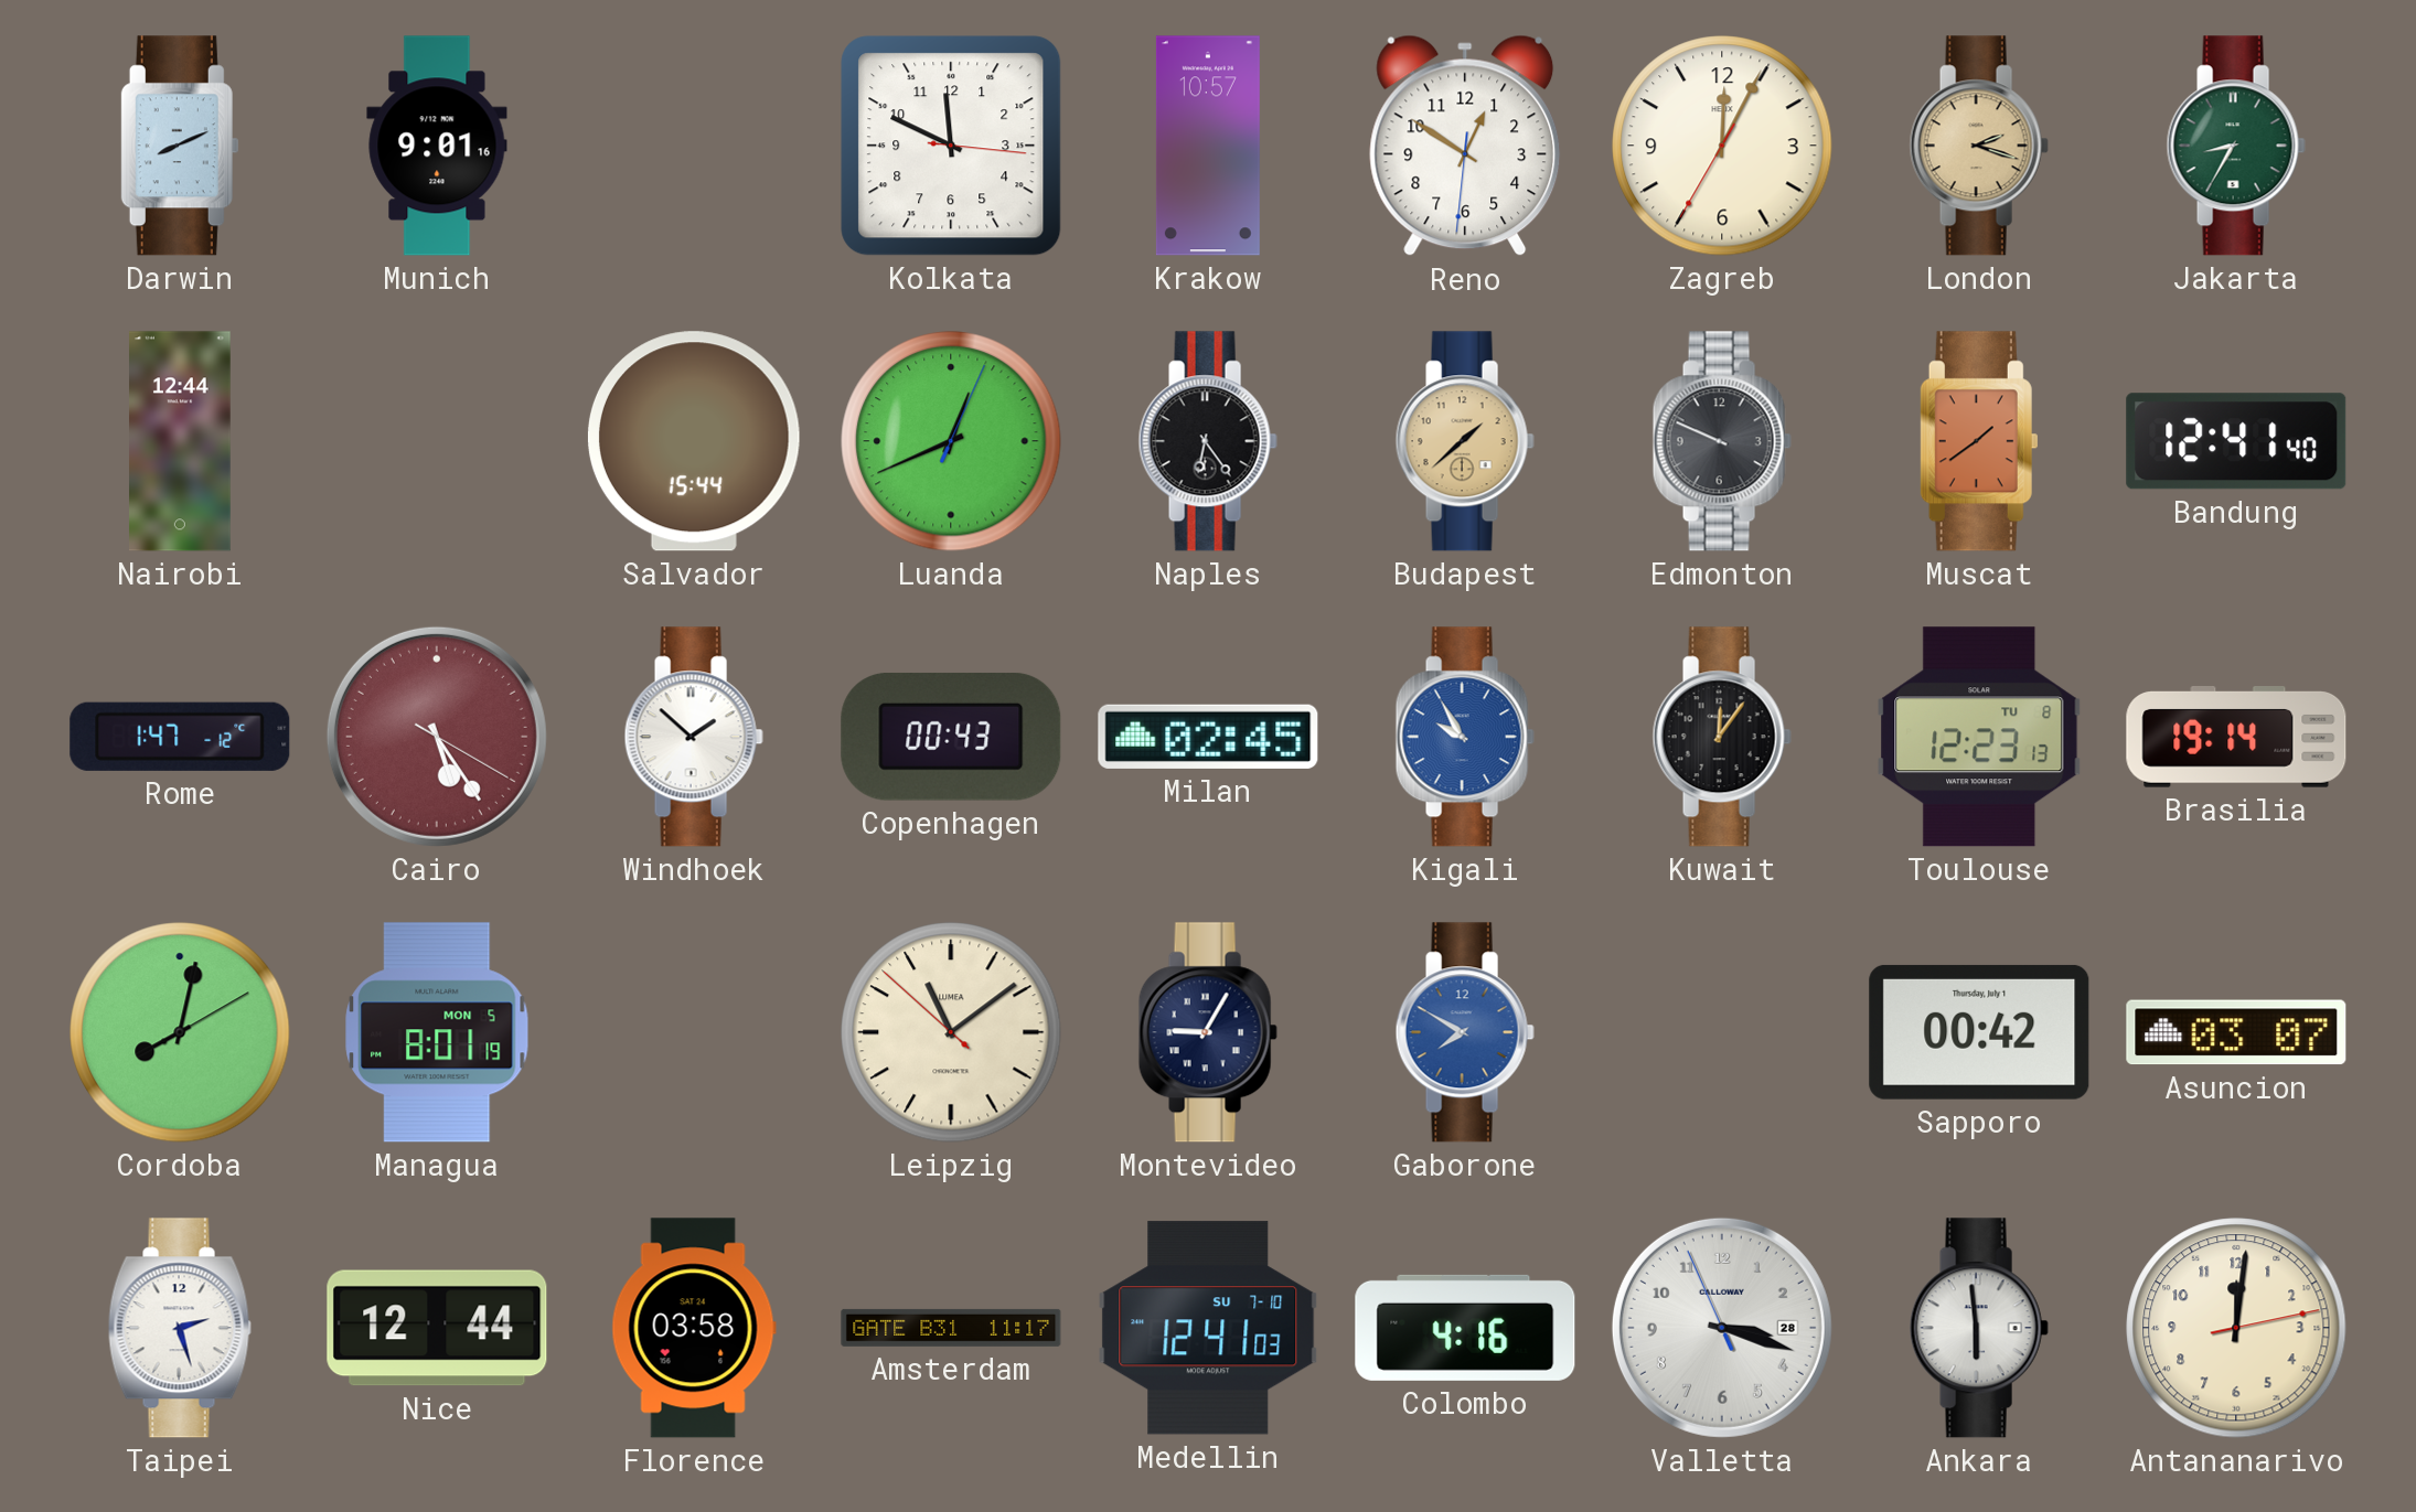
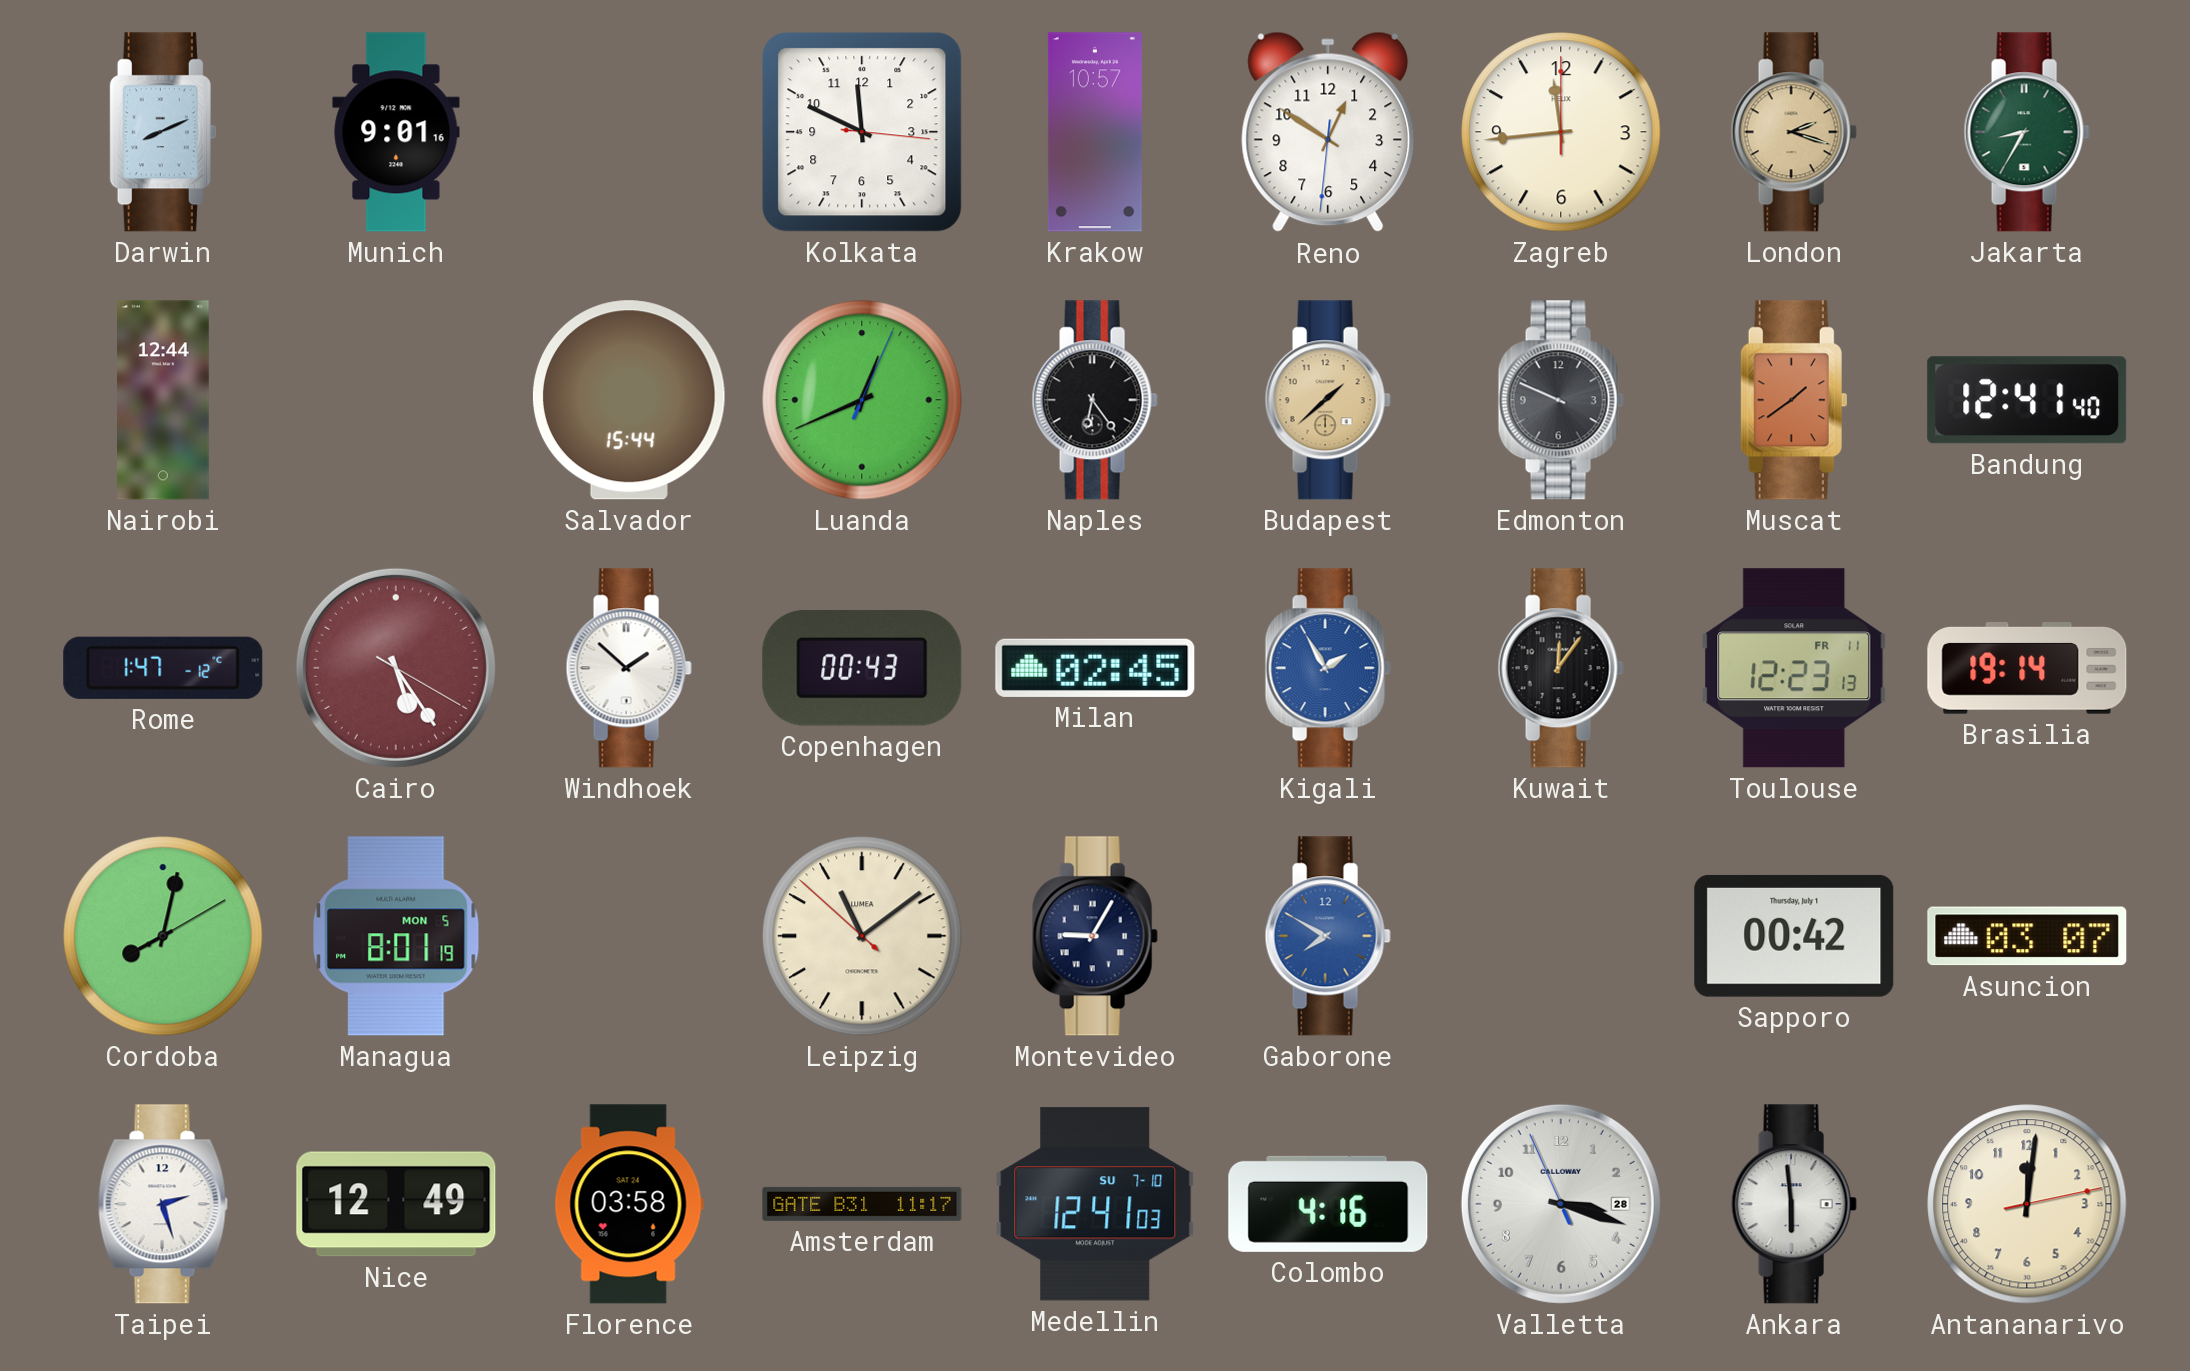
Zagreb: 12:04 -> 11:44
Kigali: 9:55 -> 1:55
Toulouse date: TU 8 -> FR 11
Nice: 12:44 -> 12:49
